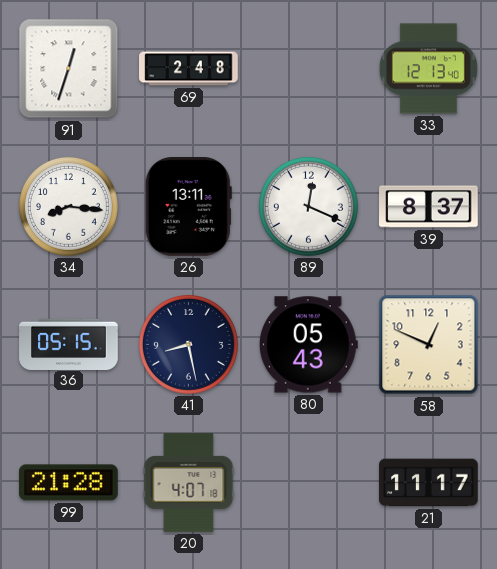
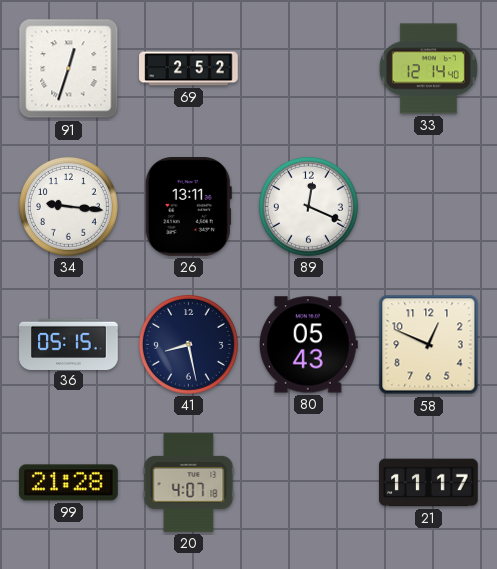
69: 2:48 -> 2:52
33: 12:13 -> 12:14
34: 8:16 -> 9:16
39: 8:37 -> none
